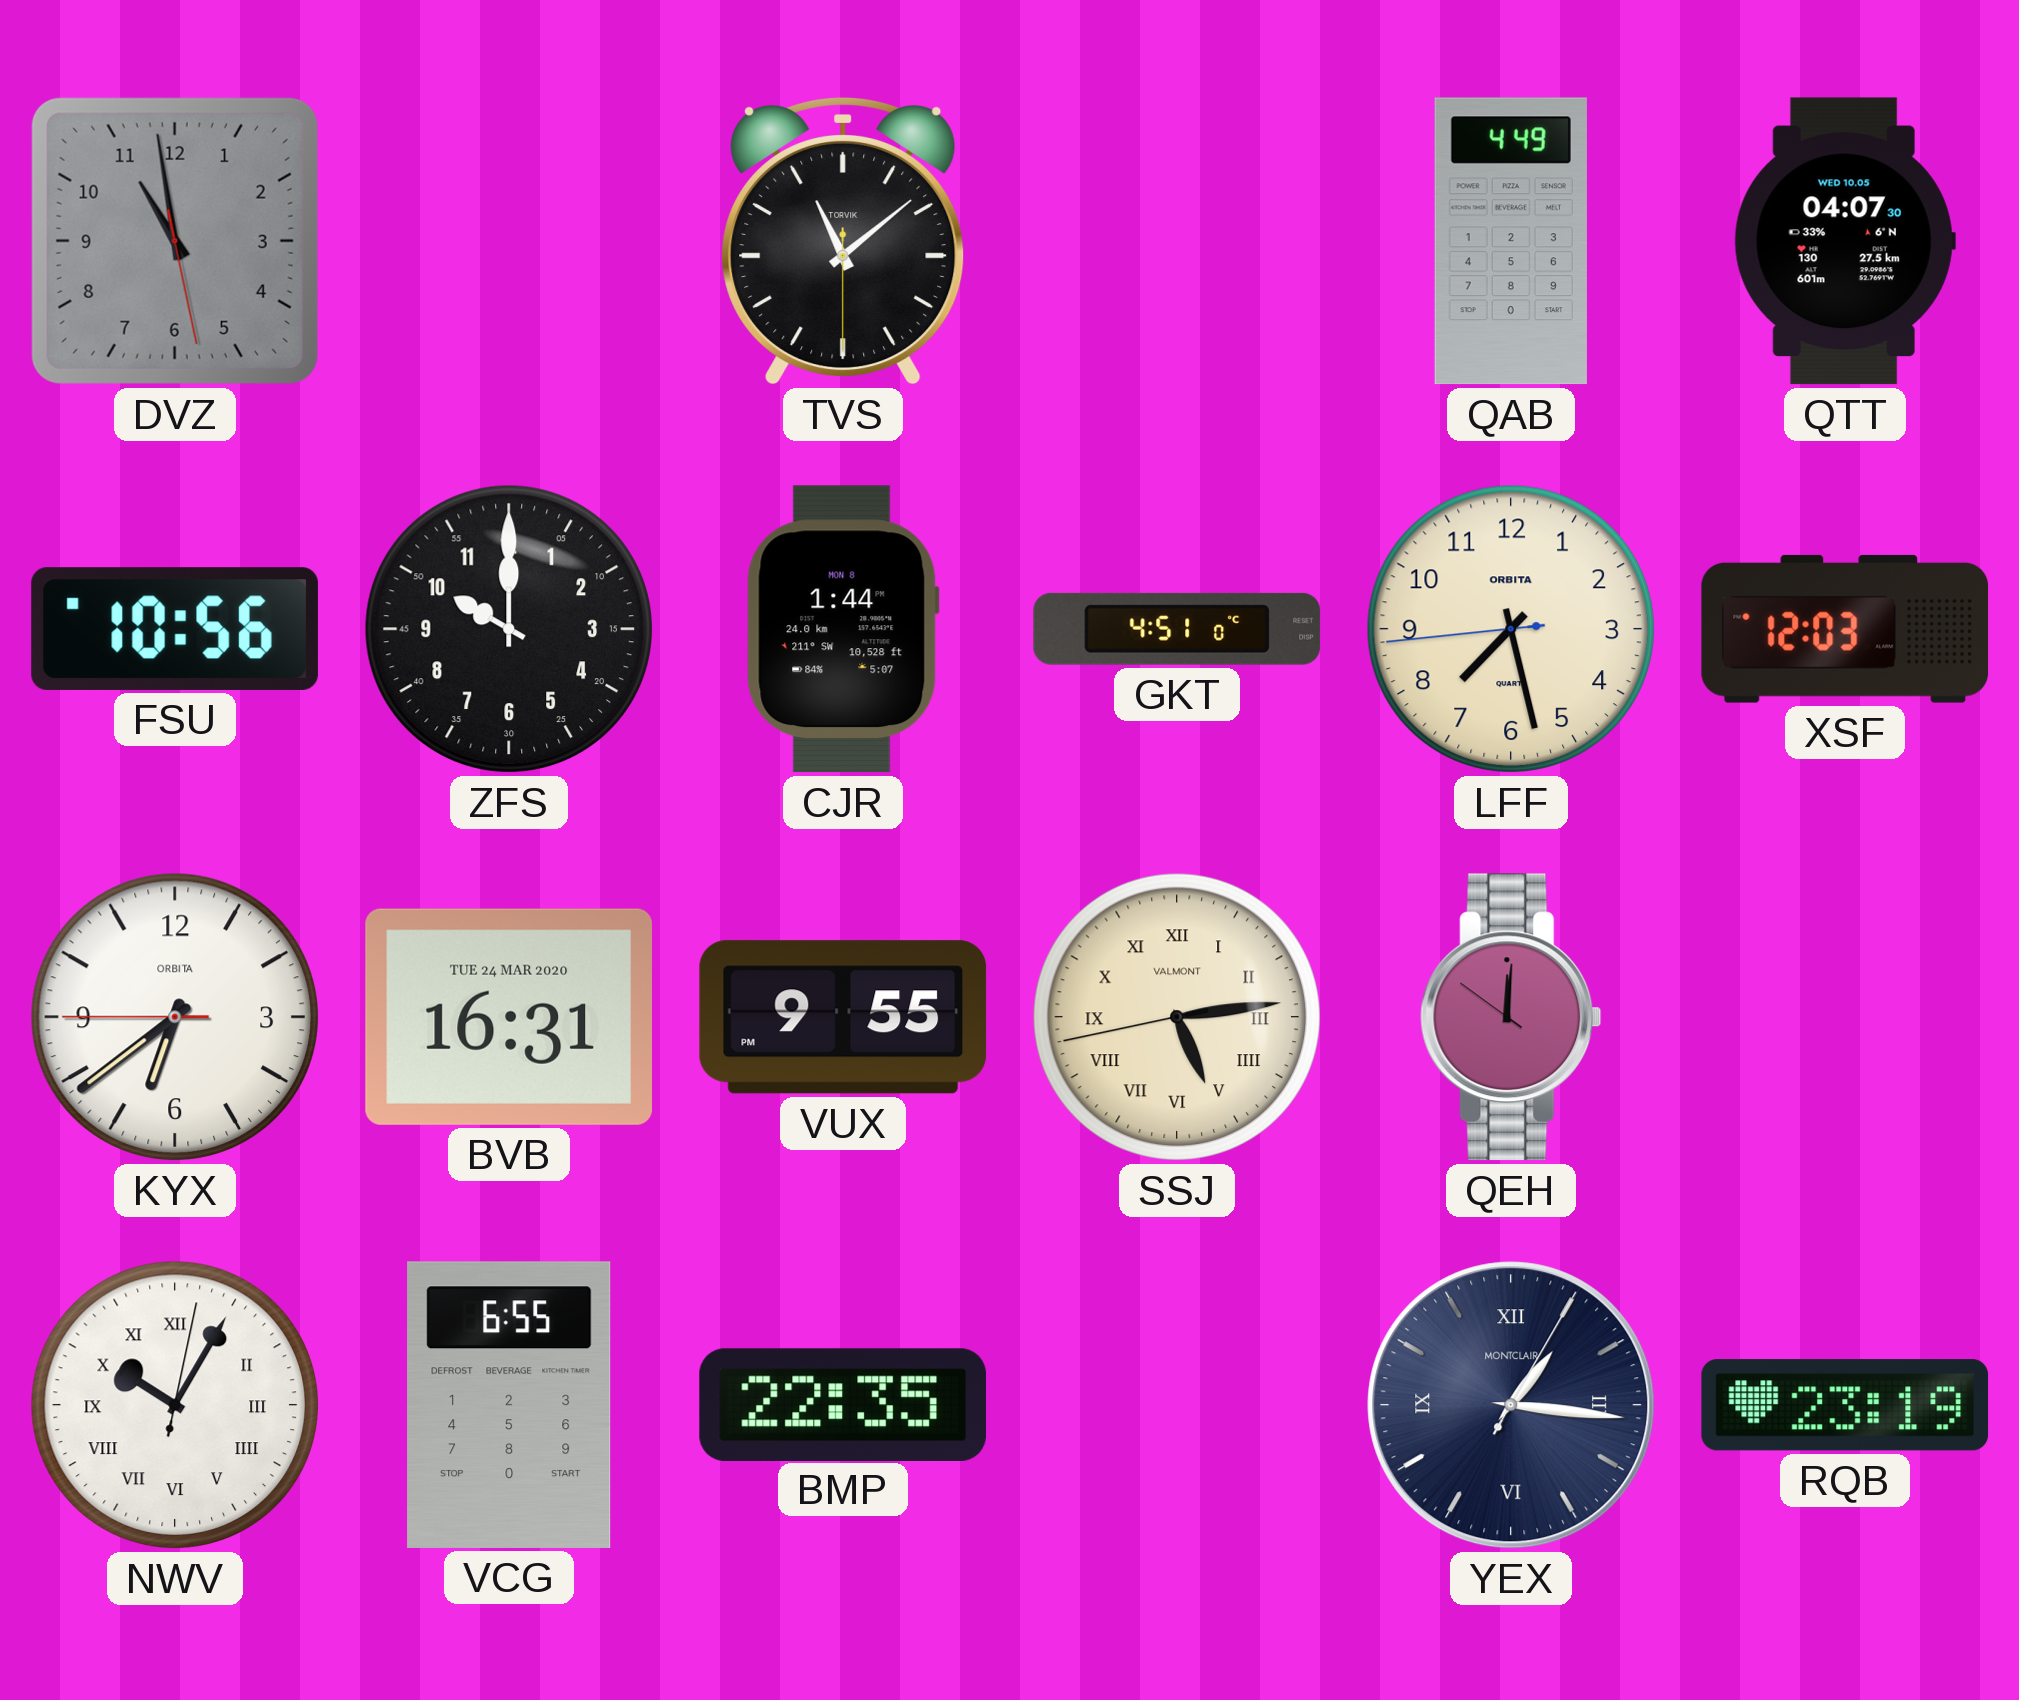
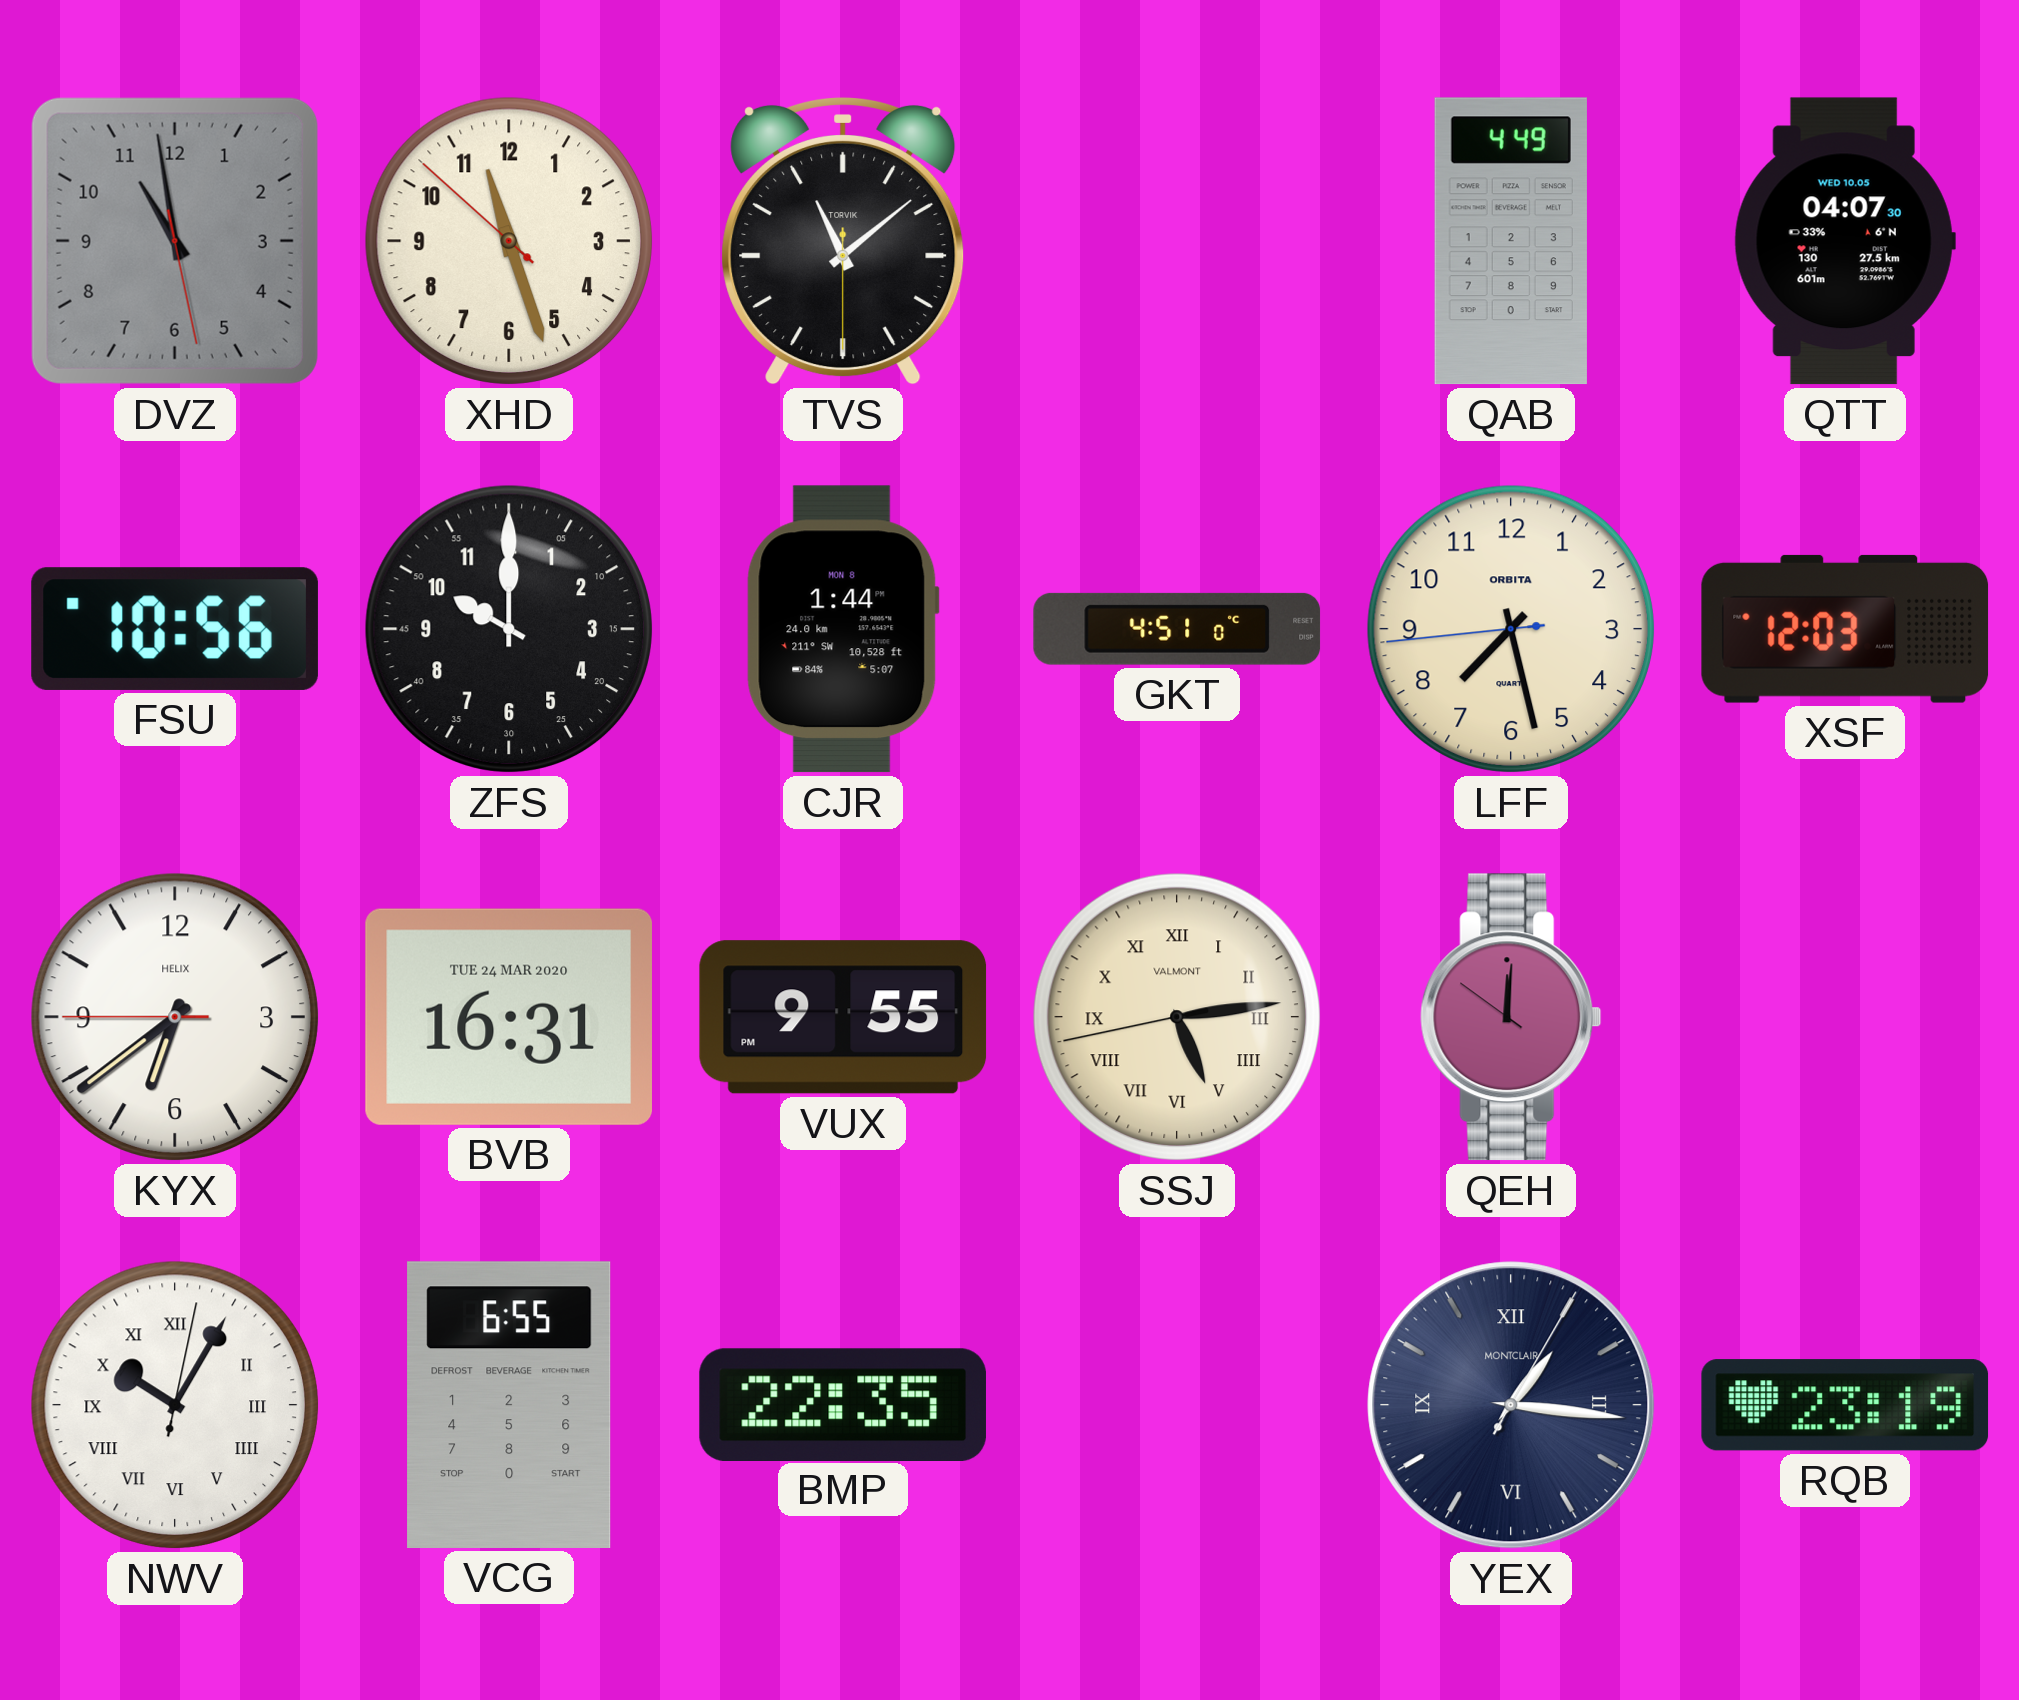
XHD: none -> 11:26
KYX brand: ORBITA -> HELIX
